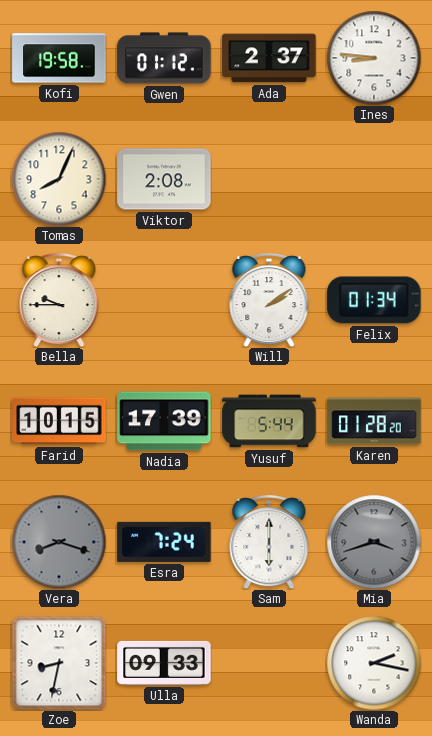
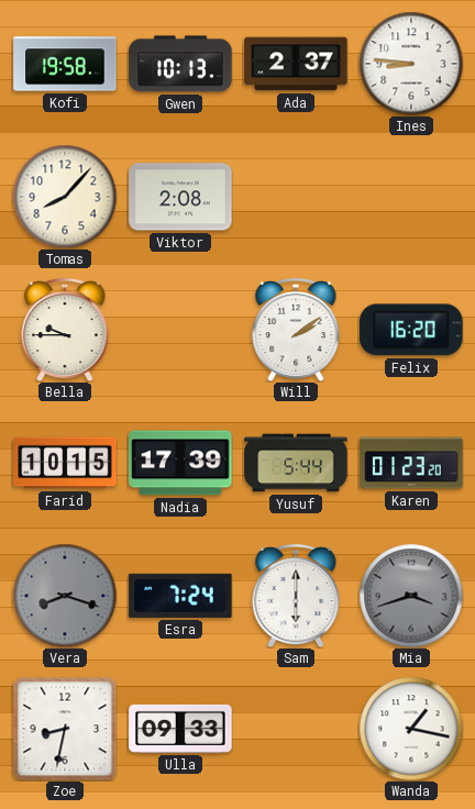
Gwen: 01:12 -> 10:13
Tomas: 8:04 -> 8:07
Felix: 01:34 -> 16:20
Karen: 01:28 -> 01:23
Wanda: 2:17 -> 1:17
